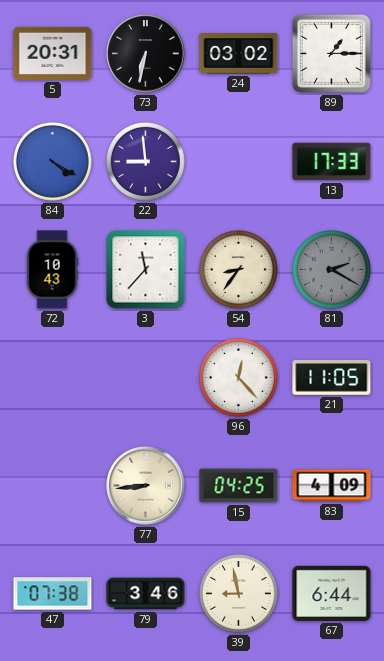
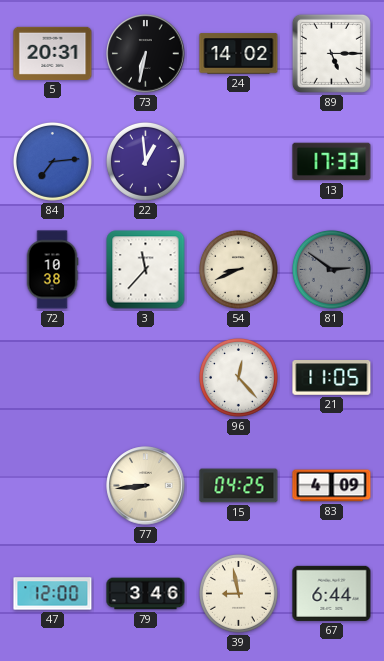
24: 03:02 -> 14:02
89: 1:15 -> 5:15
84: 4:20 -> 7:14
22: 8:59 -> 12:59
72: 10:43 -> 10:38
54: 8:36 -> 8:41
81: 2:20 -> 2:51
47: 07:38 -> 12:00
